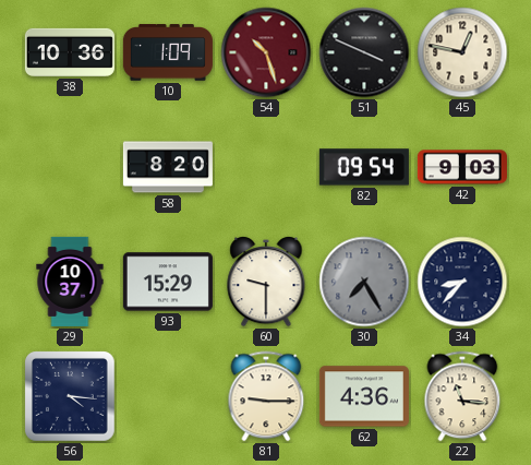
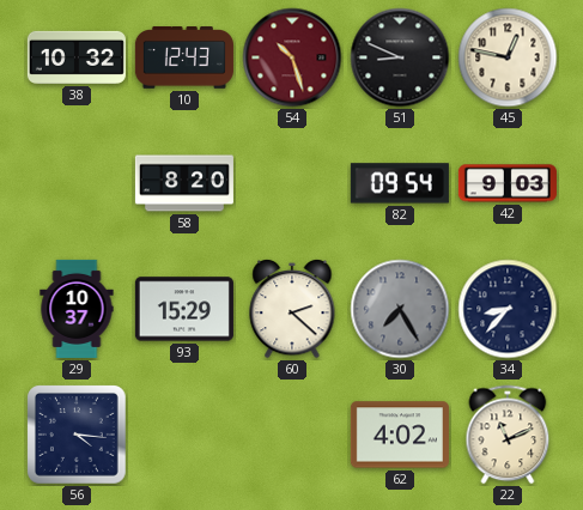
38: 10:36 -> 10:32
10: 1:09 -> 12:43
51: 3:49 -> 8:49
60: 9:30 -> 2:22
81: 9:15 -> none
62: 4:36 -> 4:02
22: 11:16 -> 11:11
